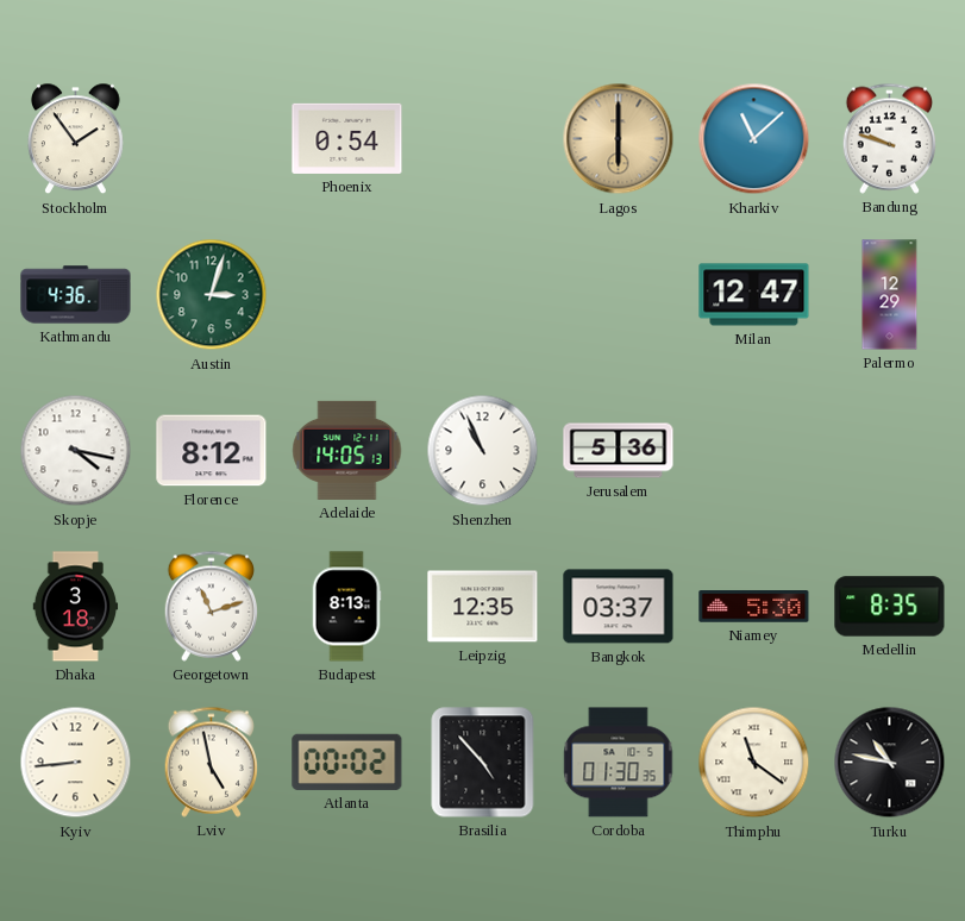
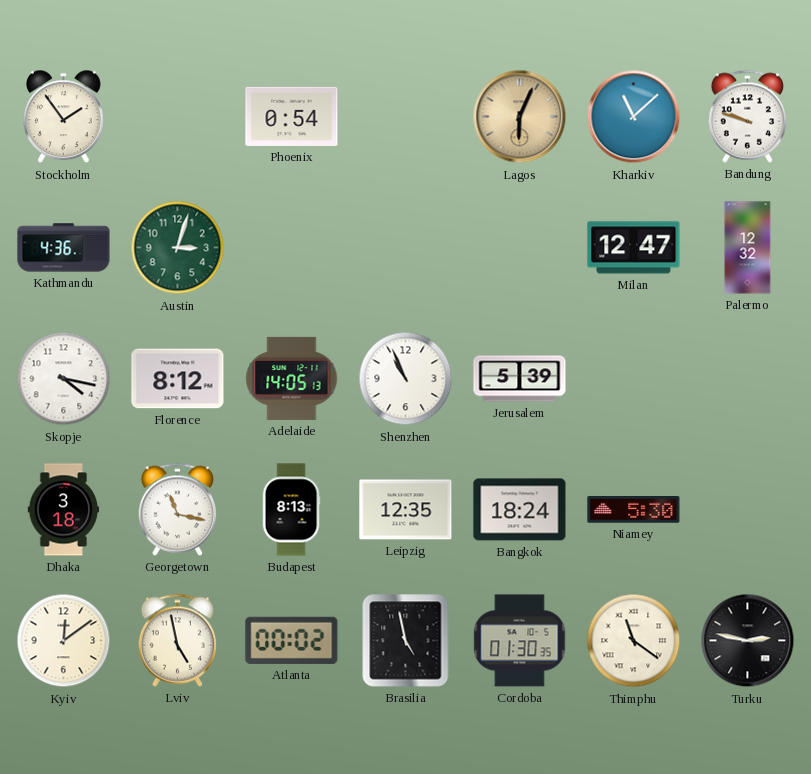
Lagos: 6:00 -> 6:04
Palermo: 12:29 -> 12:32
Jerusalem: 5:36 -> 5:39
Georgetown: 11:12 -> 11:17
Bangkok: 03:37 -> 18:24
Medellin: 8:35 -> none
Kyiv: 8:44 -> 12:09
Brasilia: 4:53 -> 4:58
Turku: 10:47 -> 2:47
